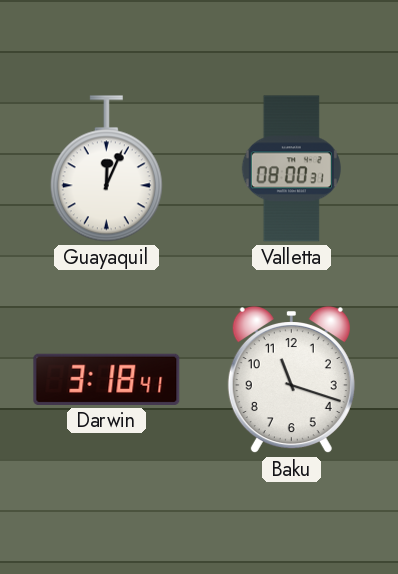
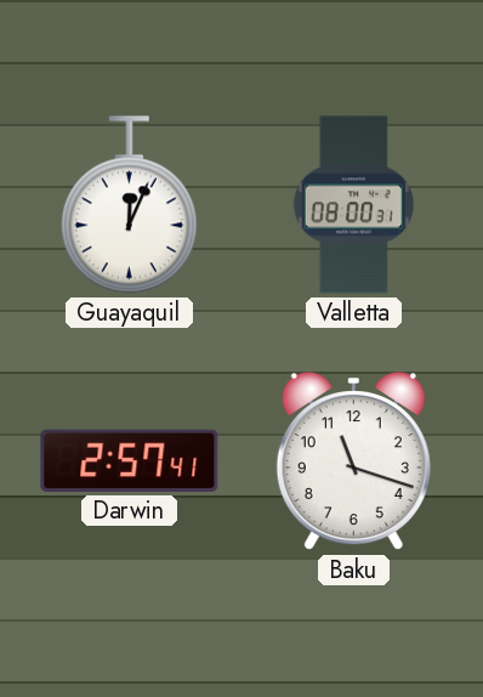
Darwin: 3:18 -> 2:57
